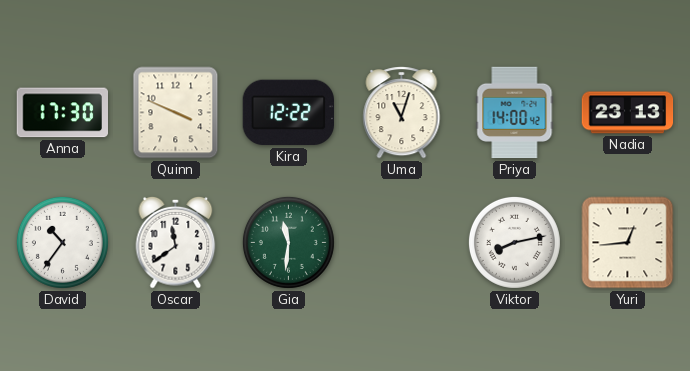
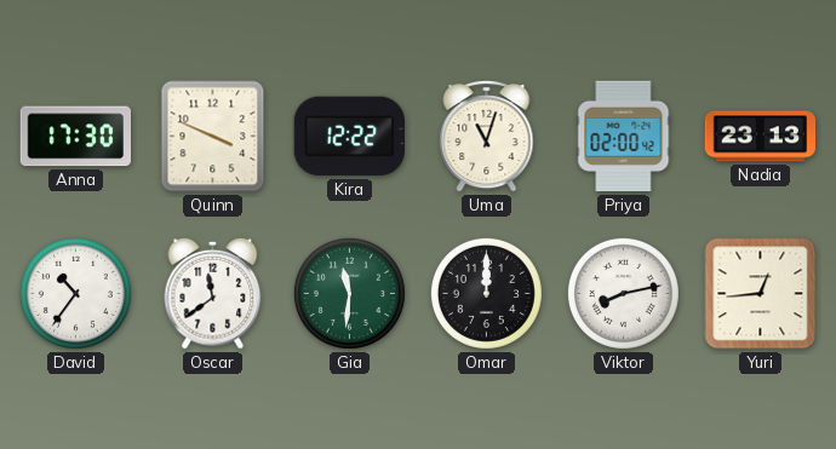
Priya: 14:00 -> 02:00
Omar: none -> 12:00
